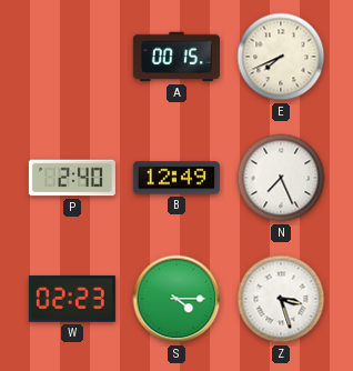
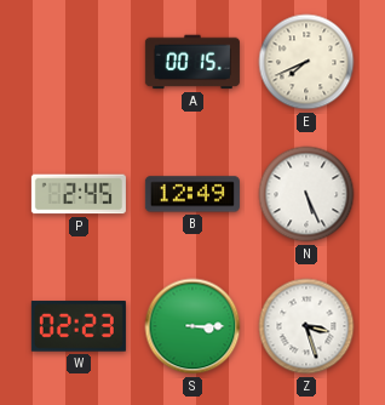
P: 2:40 -> 2:45
N: 7:26 -> 5:26
S: 4:15 -> 3:15
